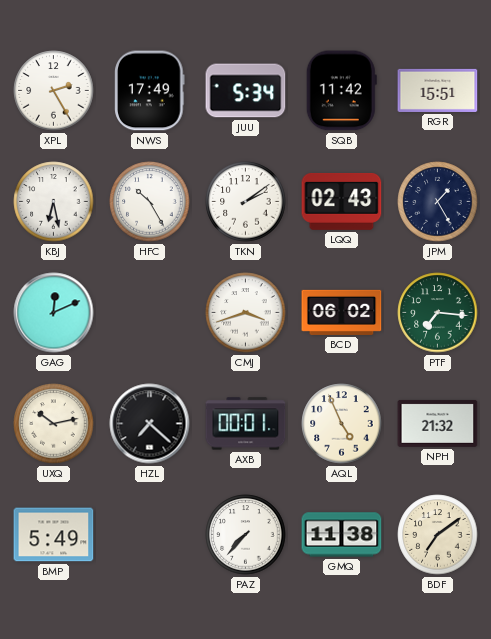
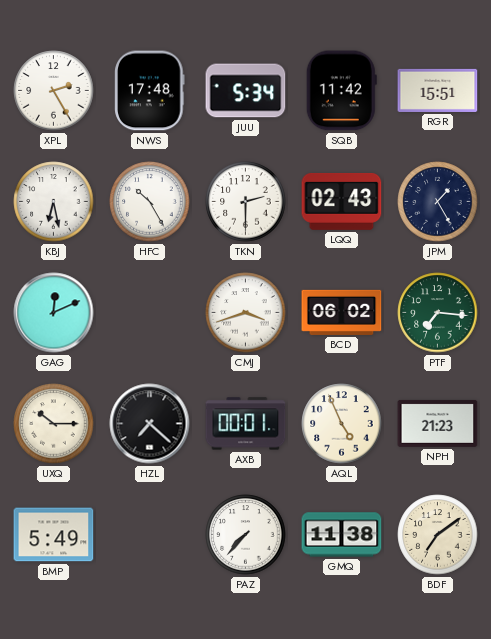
NWS: 17:49 -> 17:48
TKN: 2:09 -> 2:30
UXQ: 10:13 -> 10:15
NPH: 21:32 -> 21:23
